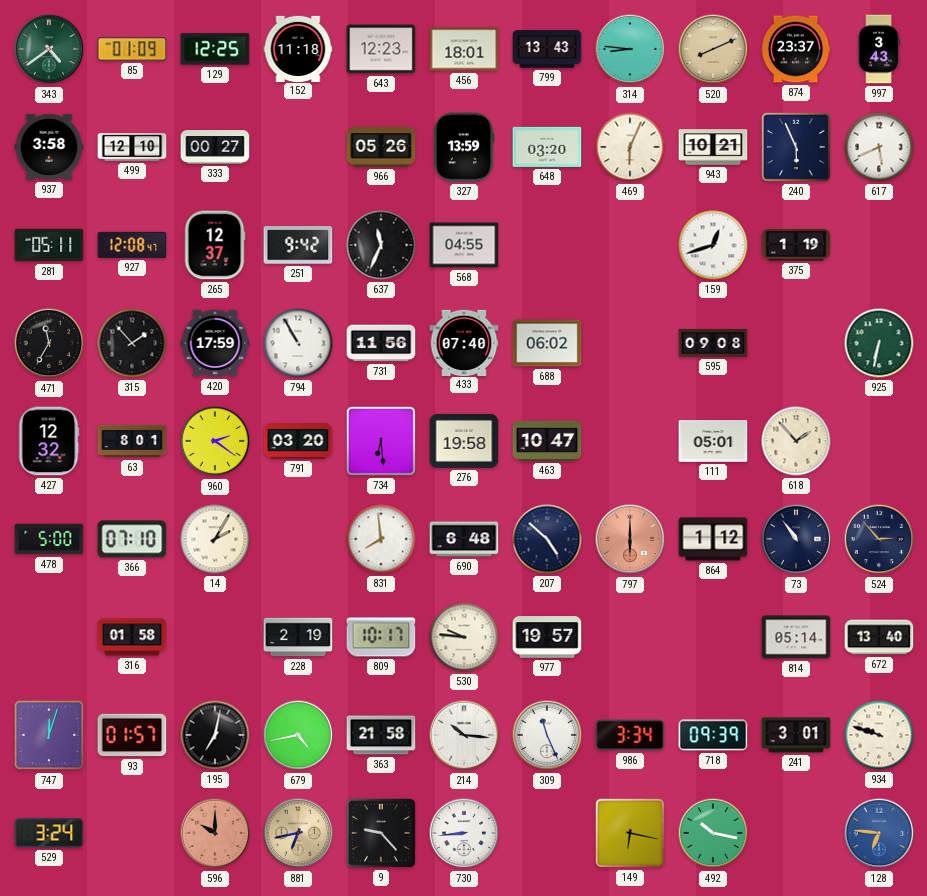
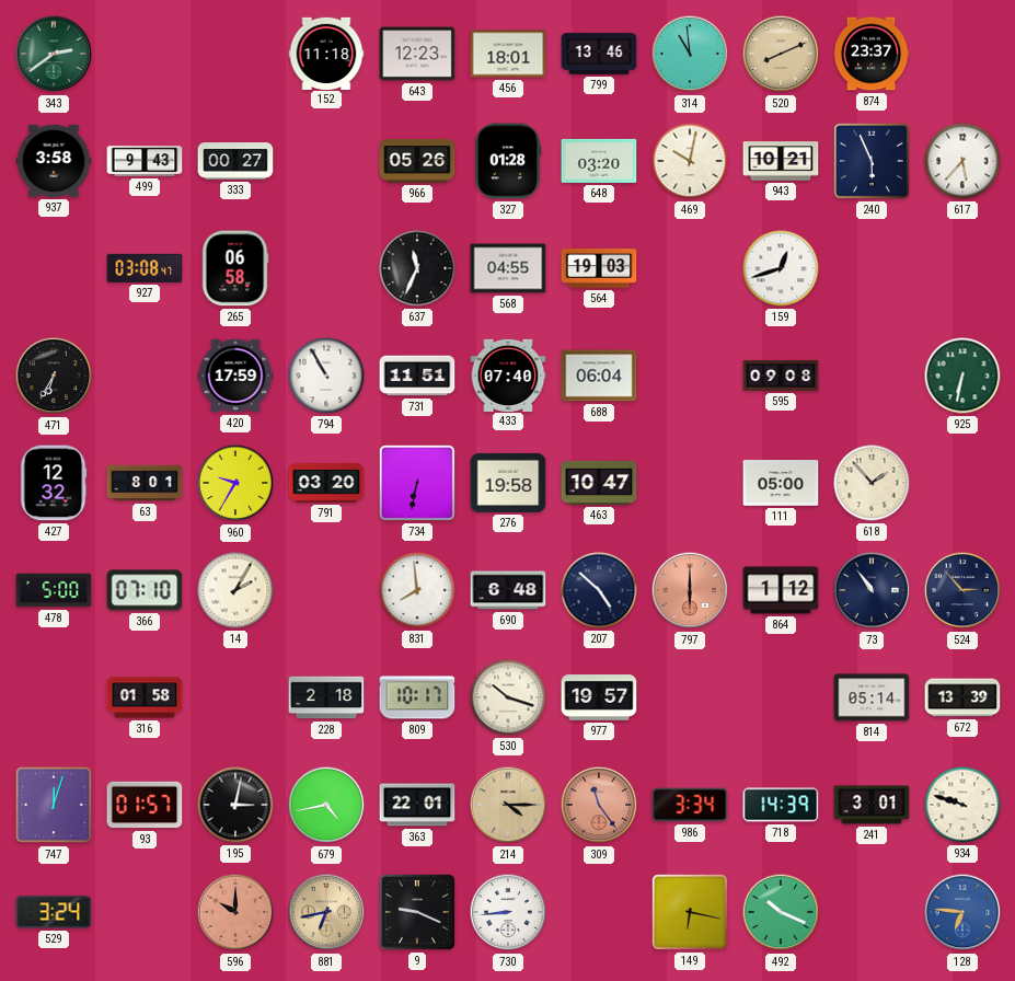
343: 4:39 -> 2:39
85: 01:09 -> none
129: 12:25 -> none
799: 13:43 -> 13:46
314: 8:46 -> 10:59
997: 3:43 -> none
499: 12:10 -> 9:43
327: 13:59 -> 01:28
469: 6:04 -> 10:02
617: 5:41 -> 5:37
281: 05:11 -> none
927: 12:08 -> 03:08
265: 12:37 -> 06:58
251: 9:42 -> none
564: none -> 19:03
375: 1:19 -> none
471: 11:35 -> 6:35
315: 1:53 -> none
731: 11:56 -> 11:51
688: 06:02 -> 06:04
960: 2:21 -> 9:35
734: 6:29 -> 6:32
111: 05:01 -> 05:00
228: 2:19 -> 2:18
530: 9:46 -> 10:18
672: 13:40 -> 13:39
195: 7:02 -> 3:02
363: 21:58 -> 22:01
214: 10:16 -> 4:15
214 dial: white -> champagne
309: 11:26 -> 11:24
309 dial: white -> salmon
718: 09:39 -> 14:39
9: 9:23 -> 9:19
492: 10:17 -> 10:19
